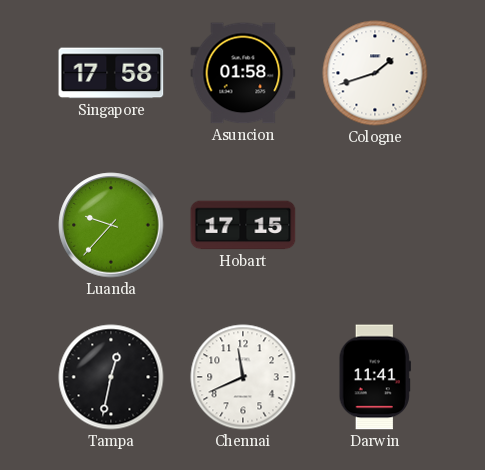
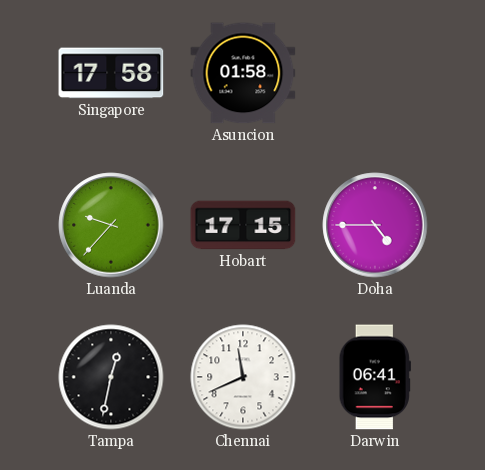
Cologne: 1:42 -> none
Doha: none -> 4:45
Darwin: 11:41 -> 06:41
